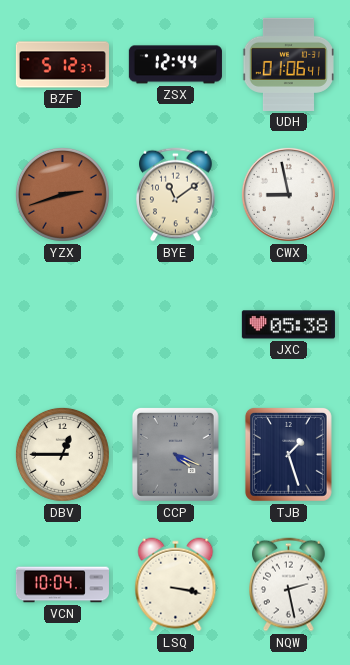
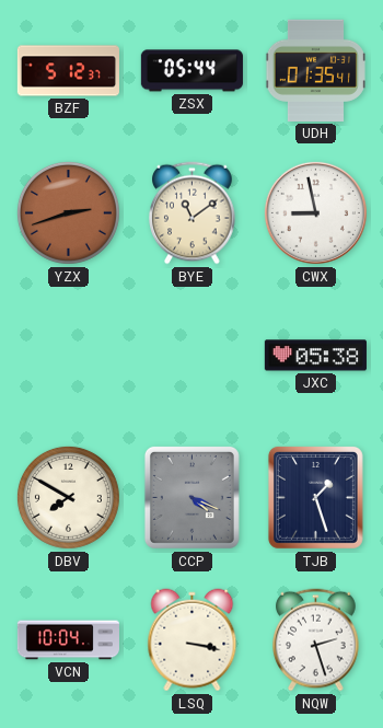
ZSX: 12:44 -> 05:44
UDH: 01:06 -> 01:35
DBV: 12:45 -> 7:50
NQW: 2:28 -> 2:27
